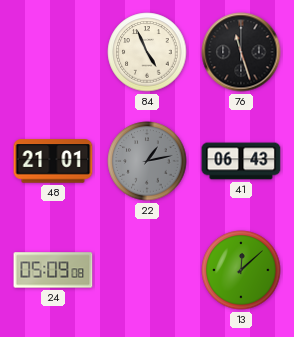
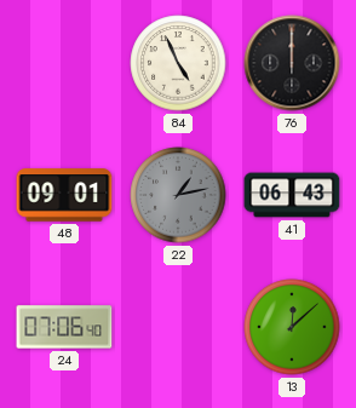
76: 11:27 -> 12:00
48: 21:01 -> 09:01
24: 05:09 -> 07:06
